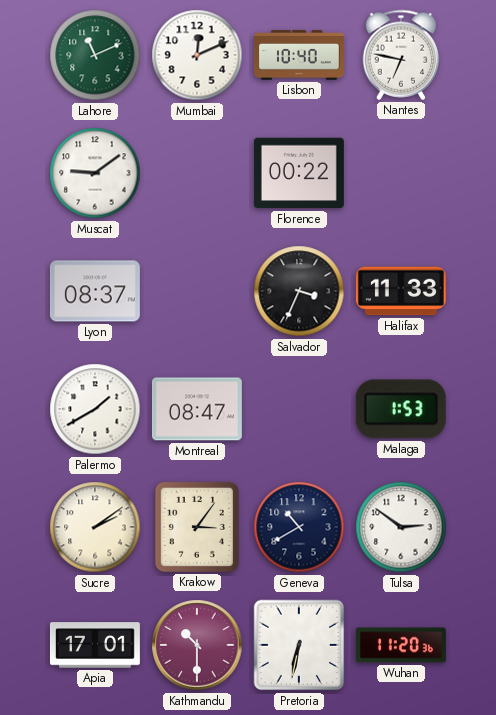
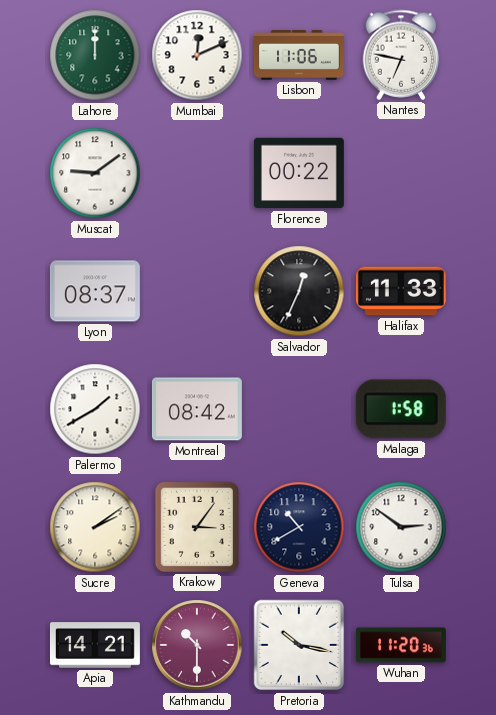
Lahore: 11:11 -> 12:00
Lisbon: 10:40 -> 11:06
Salvador: 3:34 -> 12:34
Montreal: 08:47 -> 08:42
Malaga: 1:53 -> 1:58
Apia: 17:01 -> 14:21
Pretoria: 6:32 -> 10:17
